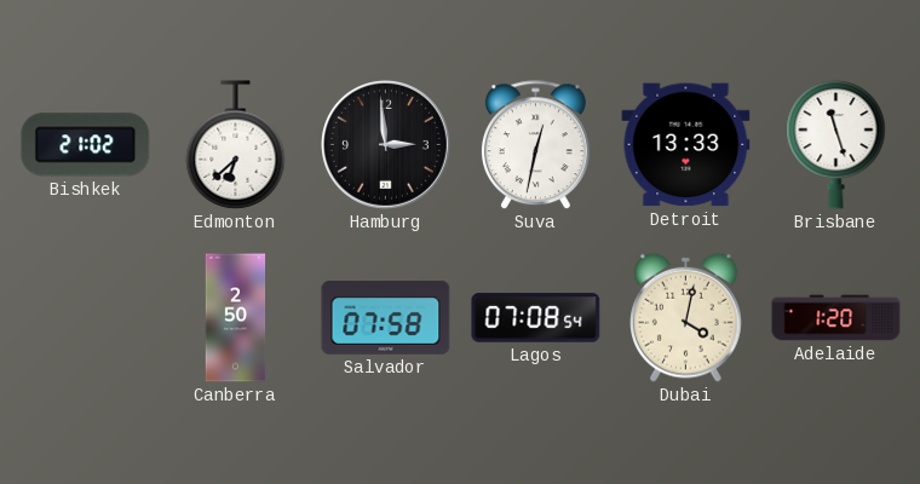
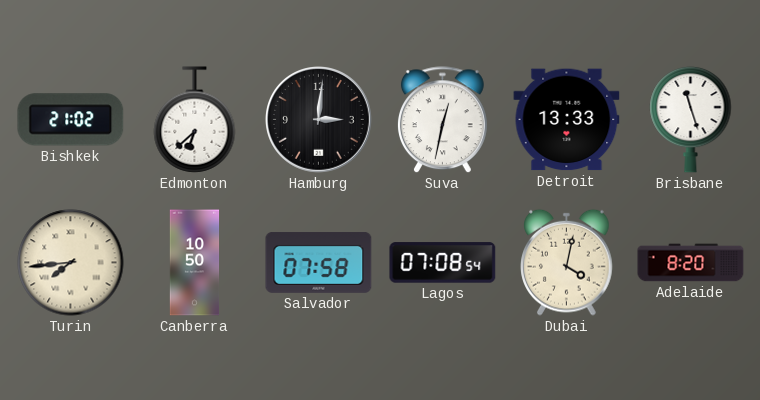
Hamburg: 2:59 -> 3:01
Turin: none -> 7:44
Canberra: 2:50 -> 10:50
Adelaide: 1:20 -> 8:20
